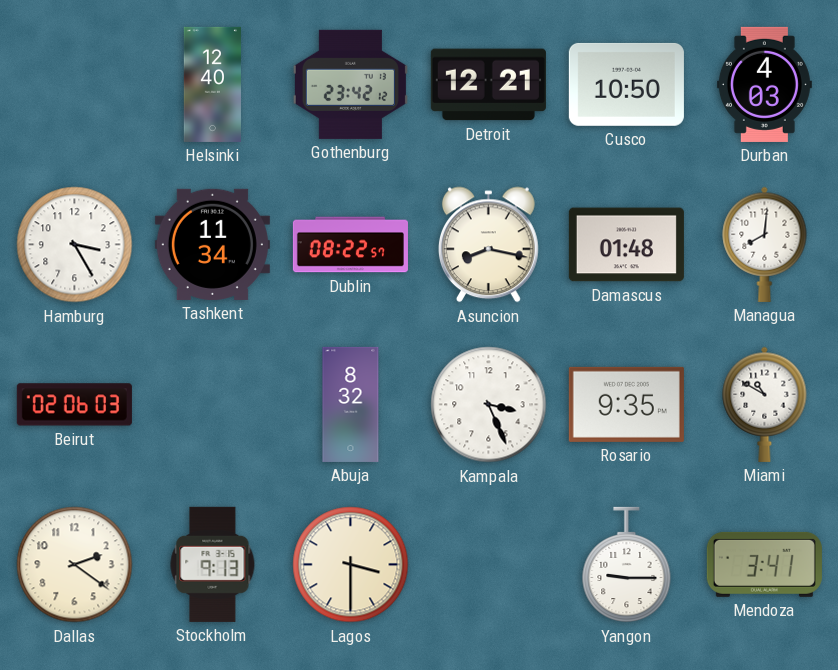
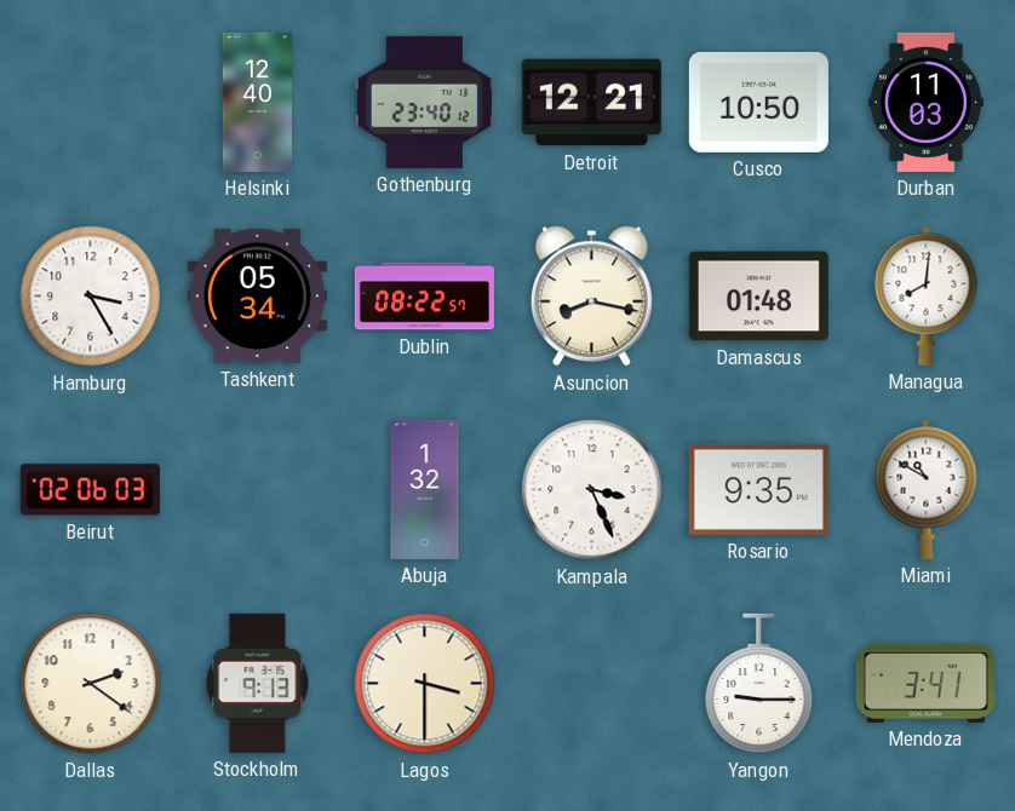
Gothenburg: 23:42 -> 23:40
Durban: 4:03 -> 11:03
Tashkent: 11:34 -> 05:34
Abuja: 8:32 -> 1:32
